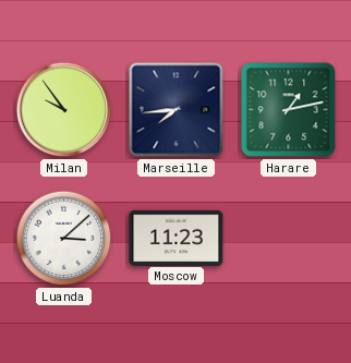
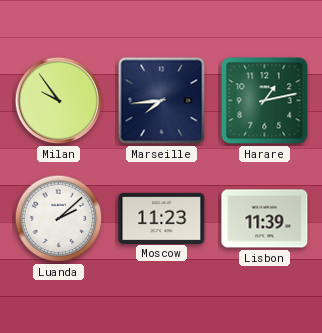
Luanda: 3:08 -> 2:08
Lisbon: none -> 11:39
